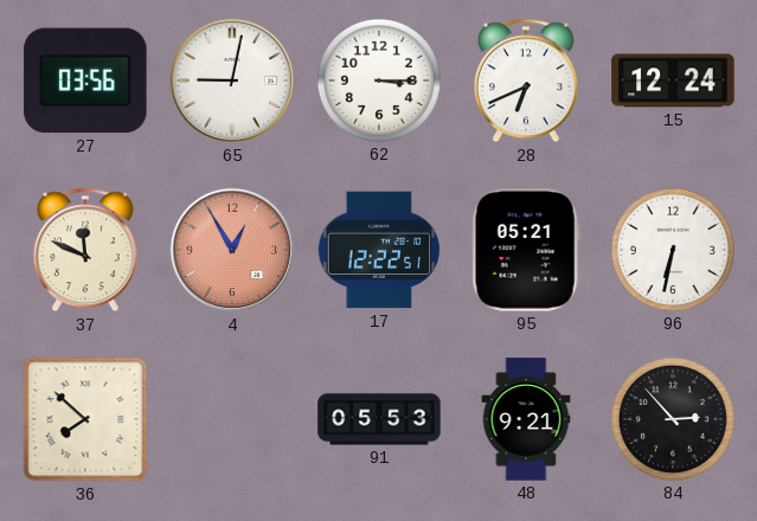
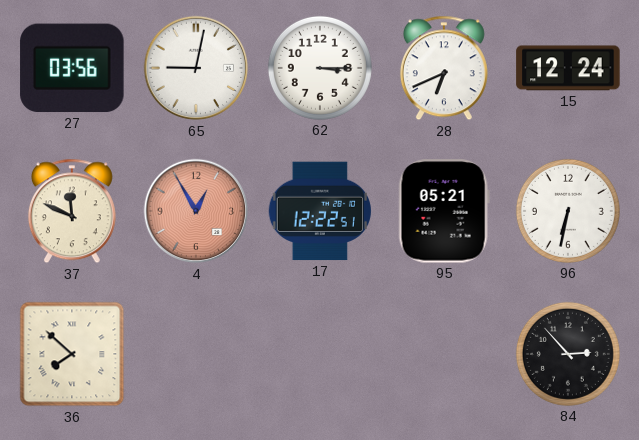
91: 05:53 -> none
48: 9:21 -> none
